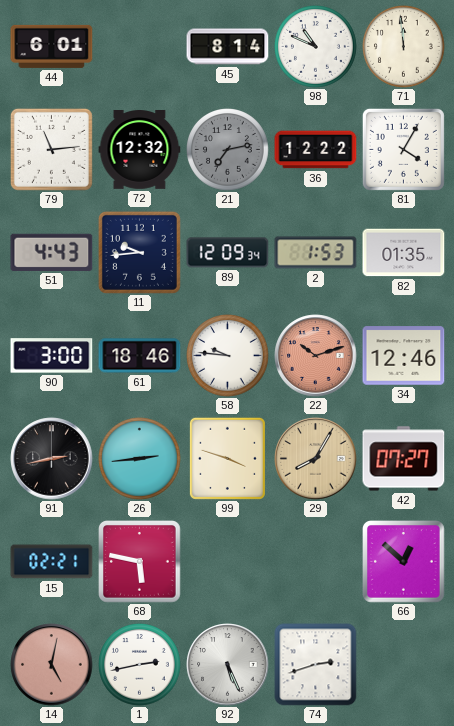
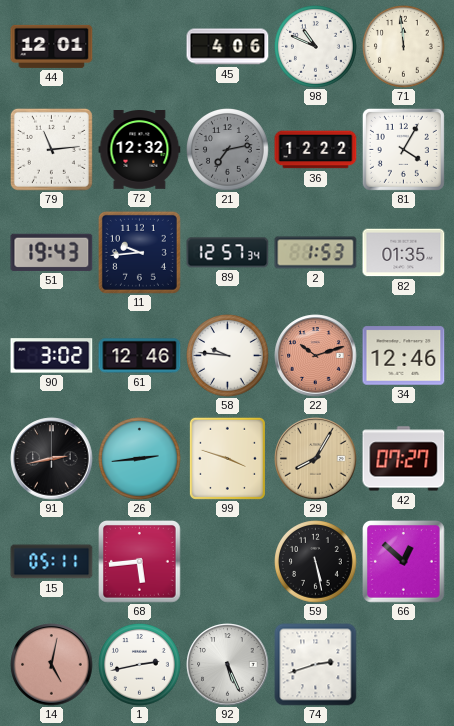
44: 6:01 -> 12:01
45: 8:14 -> 4:06
51: 4:43 -> 19:43
89: 12:09 -> 12:57
90: 3:00 -> 3:02
61: 18:46 -> 12:46
15: 02:21 -> 05:11
68: 5:47 -> 5:44
59: none -> 5:28
